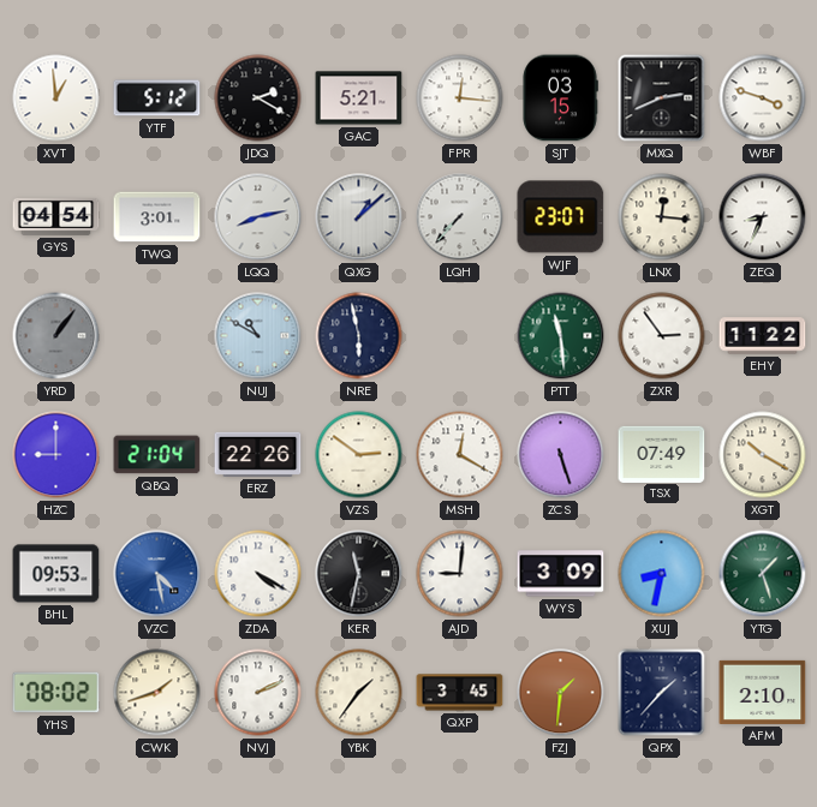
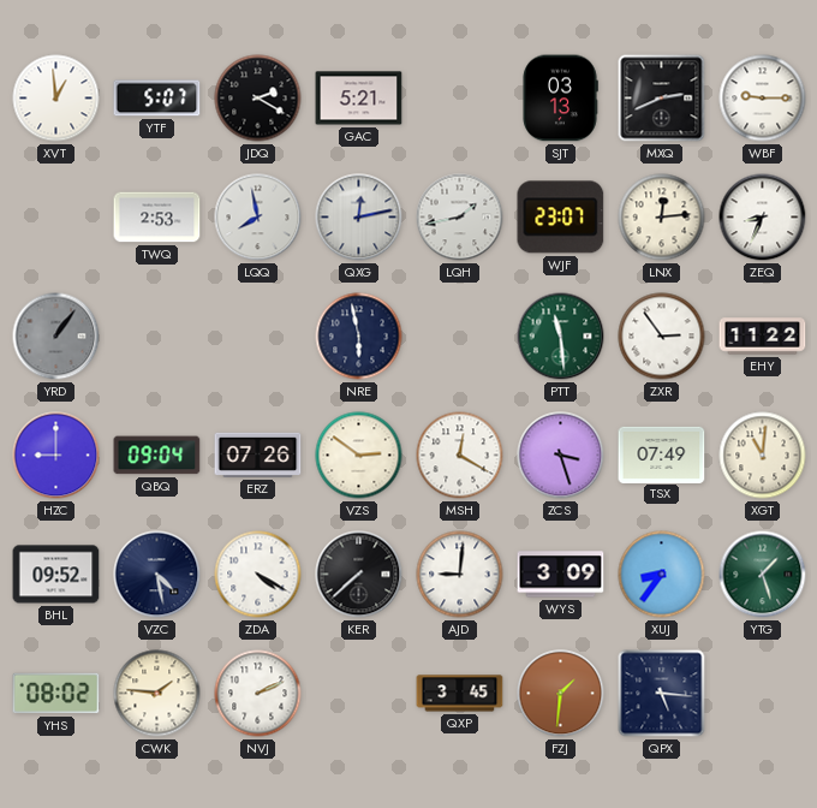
YTF: 5:12 -> 5:07
FPR: 12:16 -> none
SJT: 03:15 -> 03:13
WBF: 3:48 -> 9:15
GYS: 04:54 -> none
TWQ: 3:01 -> 2:53
LQQ: 8:13 -> 7:58
QXG: 1:08 -> 12:13
LQH: 7:37 -> 1:43
LNX: 12:16 -> 12:14
NUJ: 10:50 -> none
QBQ: 21:04 -> 09:04
ERZ: 22:26 -> 07:26
ZCS: 5:27 -> 3:27
XGT: 10:20 -> 11:01
BHL: 09:53 -> 09:52
VZC dial: blue -> navy
KER: 11:32 -> 7:38
XUJ: 8:32 -> 8:36
CWK: 1:42 -> 1:46
YBK: 1:36 -> none
QPX: 1:37 -> 5:16
AFM: 2:10 -> none
